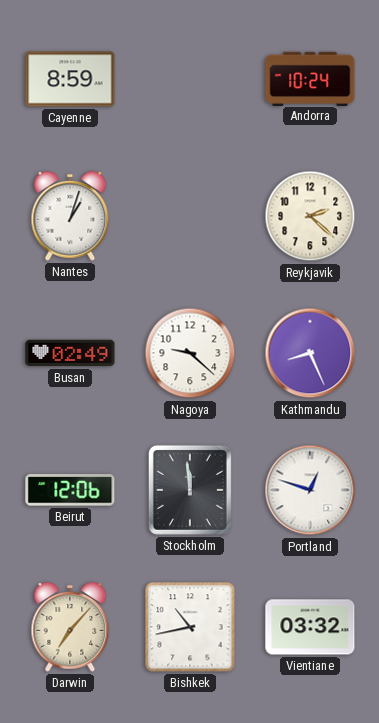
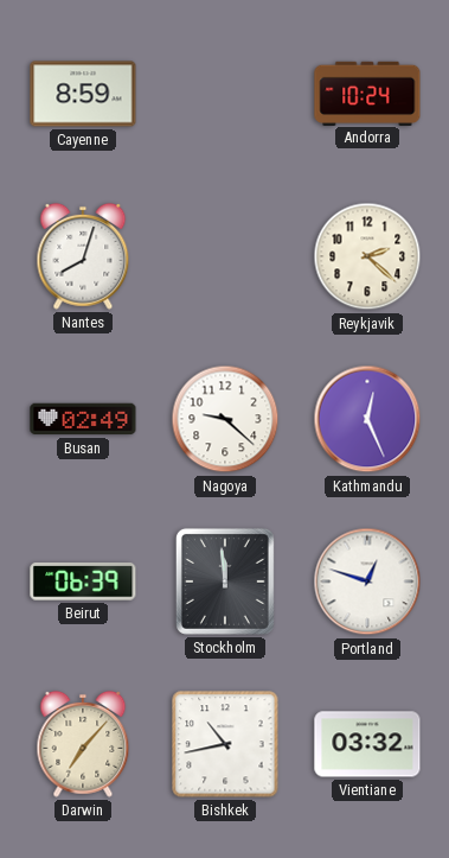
Nantes: 1:03 -> 8:03
Kathmandu: 8:26 -> 12:26
Beirut: 12:06 -> 06:39
